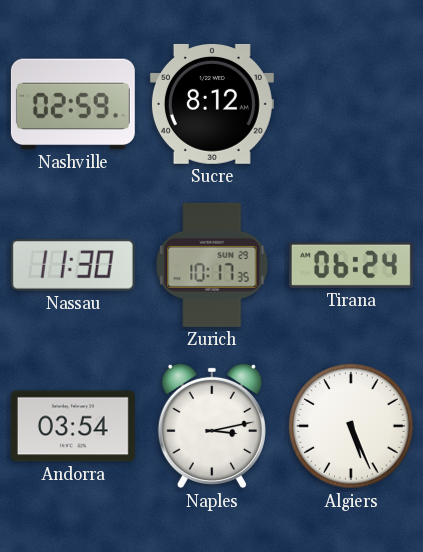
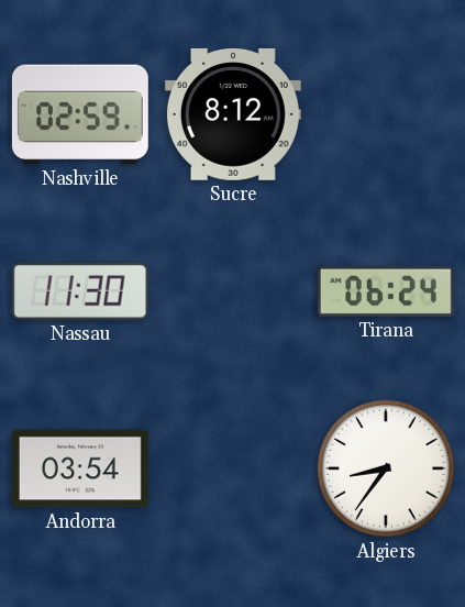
Zurich: 10:17 -> none
Naples: 3:13 -> none
Algiers: 5:26 -> 8:36
